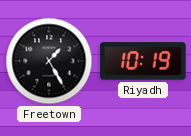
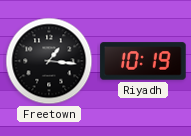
Freetown: 1:25 -> 1:16
